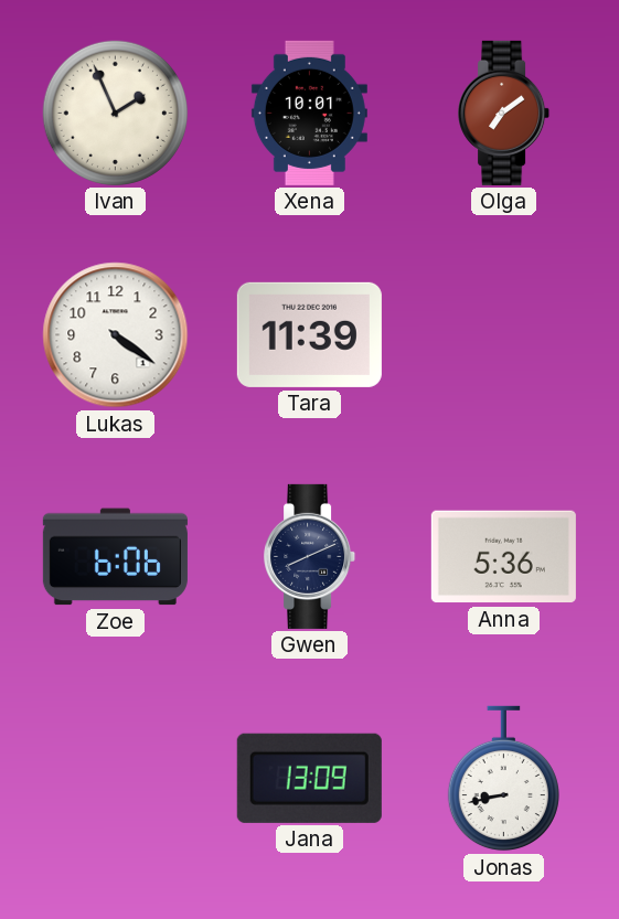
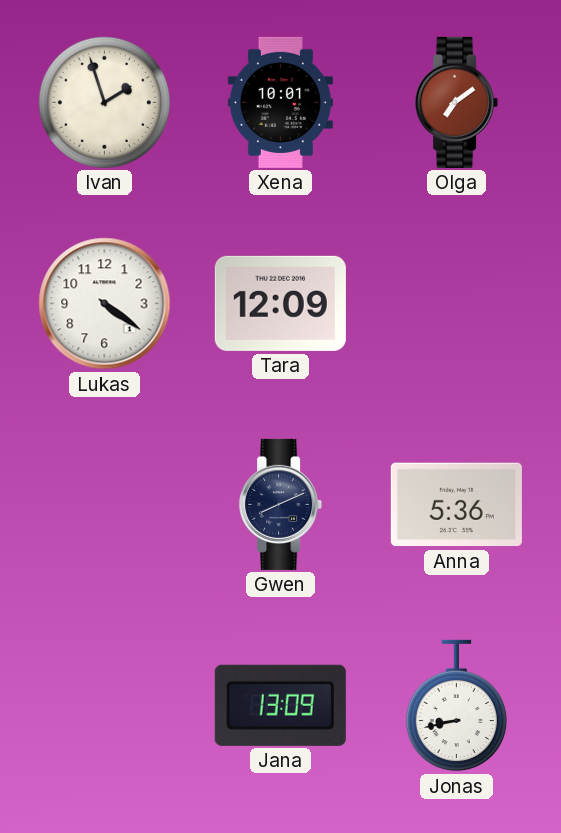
Ivan: 1:56 -> 1:57
Tara: 11:39 -> 12:09
Zoe: 6:06 -> none
